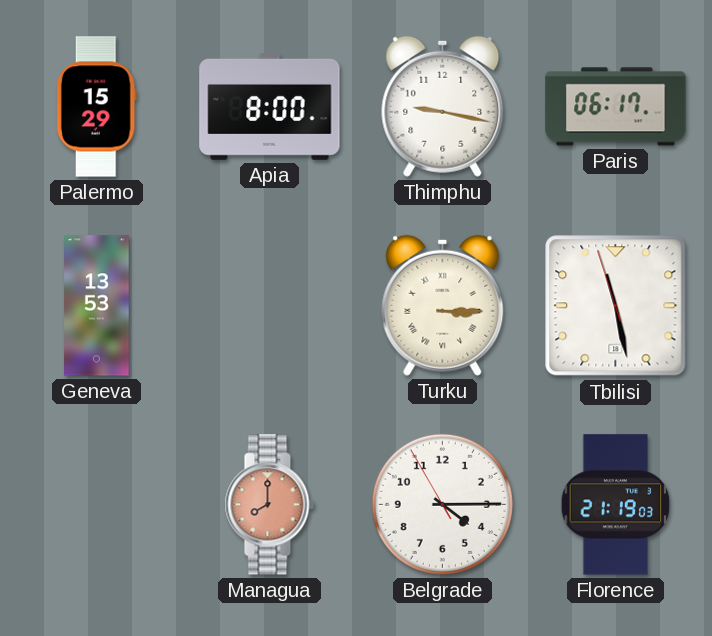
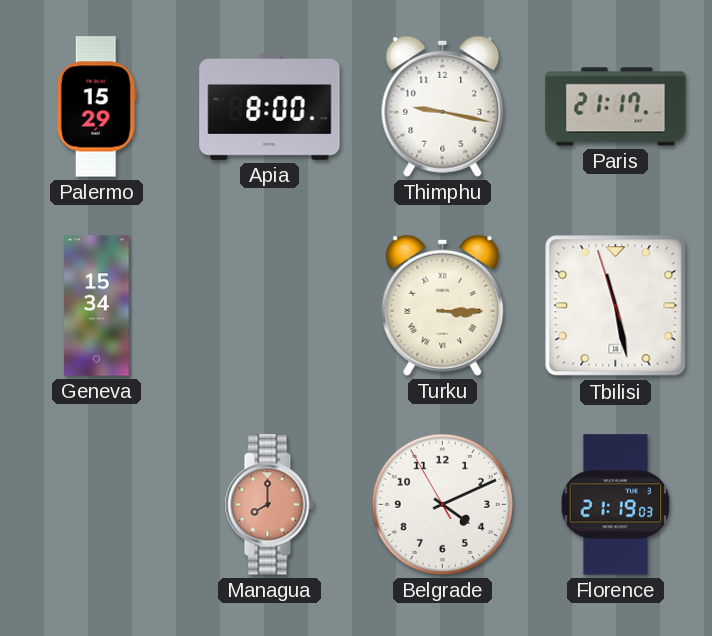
Paris: 06:17 -> 21:17
Geneva: 13:53 -> 15:34
Belgrade: 4:14 -> 4:10
